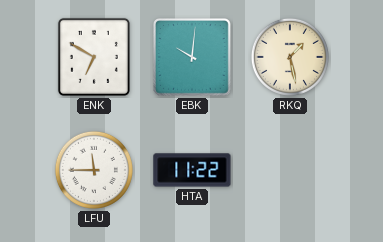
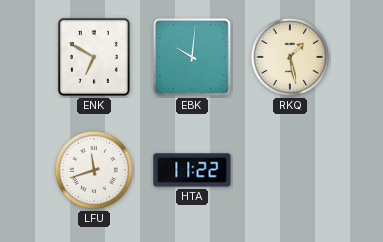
LFU: 11:45 -> 11:42
